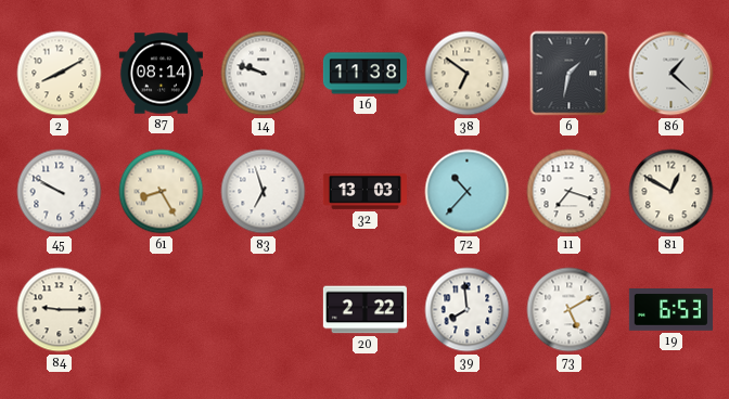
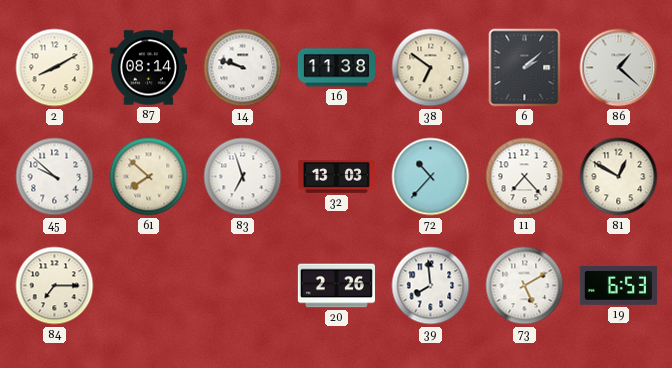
6: 1:32 -> 2:08
45: 9:50 -> 9:52
61: 8:25 -> 7:52
11: 7:18 -> 7:23
84: 9:15 -> 7:15
20: 2:22 -> 2:26
